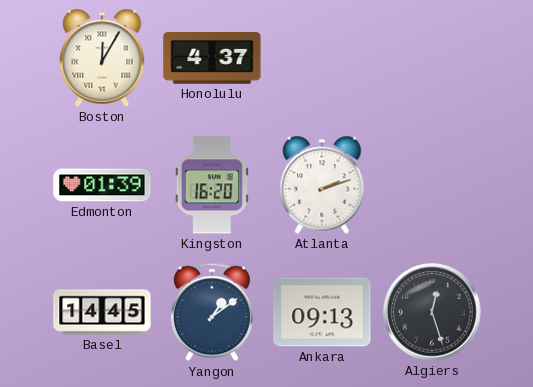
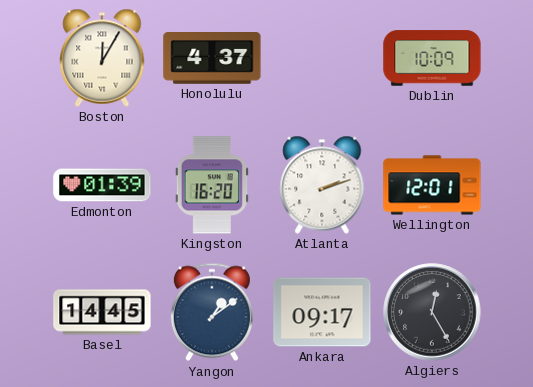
Dublin: none -> 10:09
Wellington: none -> 12:01
Ankara: 09:13 -> 09:17
Algiers: 12:27 -> 12:25
